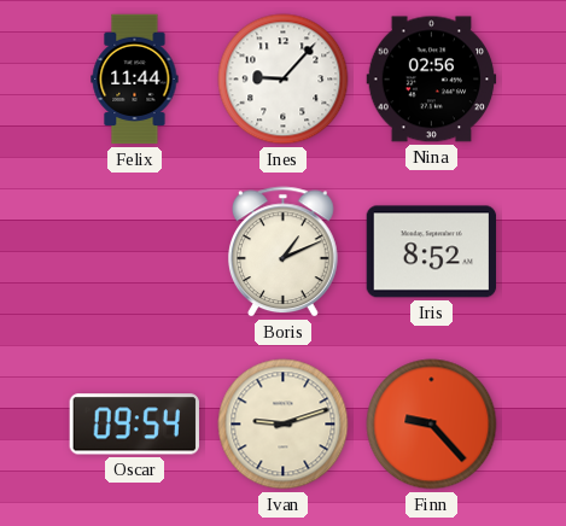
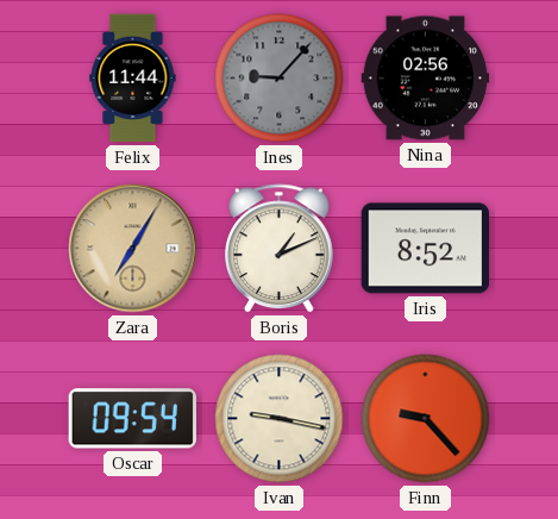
Ines dial: white -> grey
Zara: none -> 7:05
Ivan: 9:12 -> 9:17
